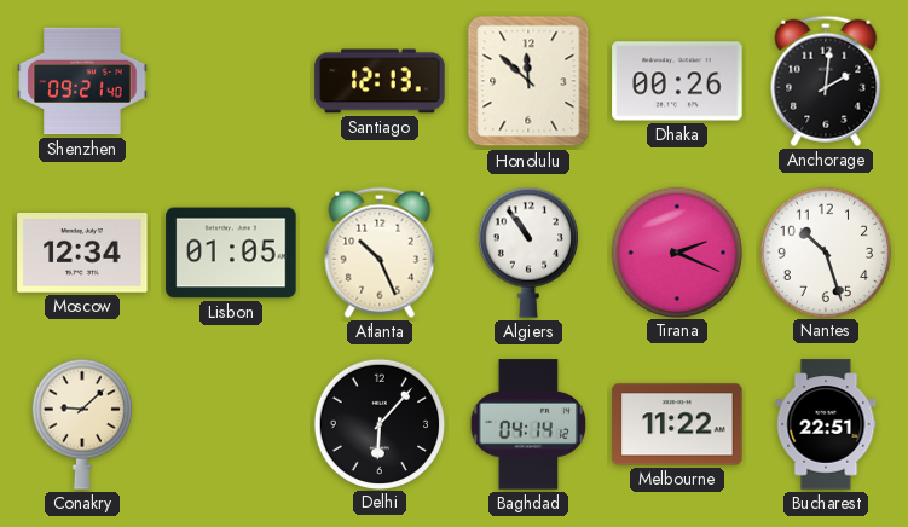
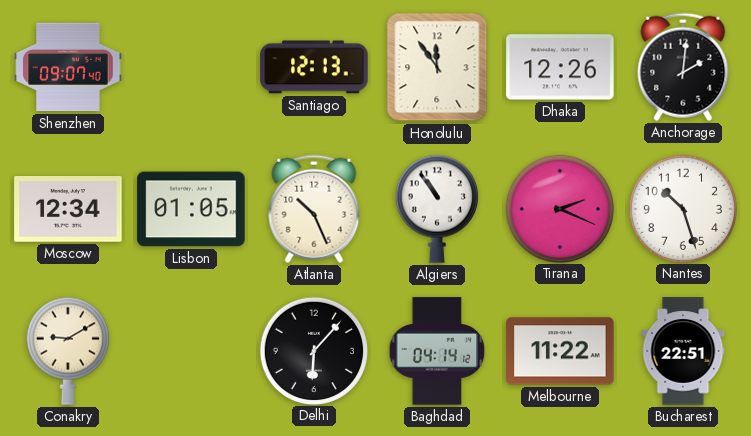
Shenzhen: 09:21 -> 09:07
Honolulu: 11:52 -> 11:54
Dhaka: 00:26 -> 12:26
Conakry: 9:08 -> 9:10
